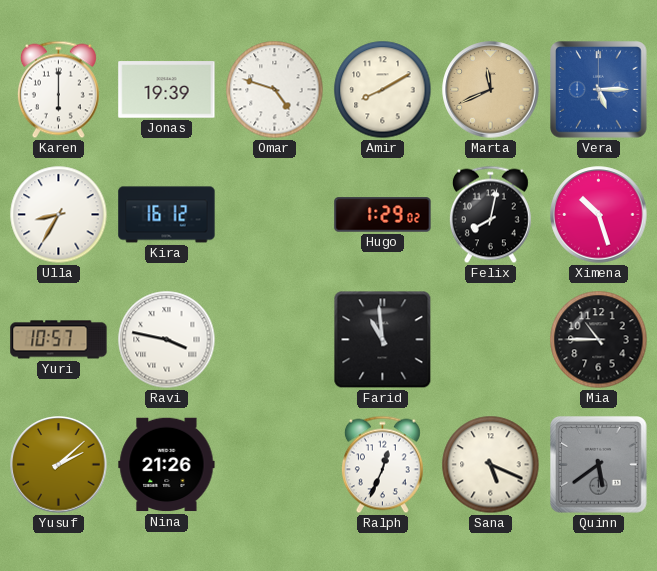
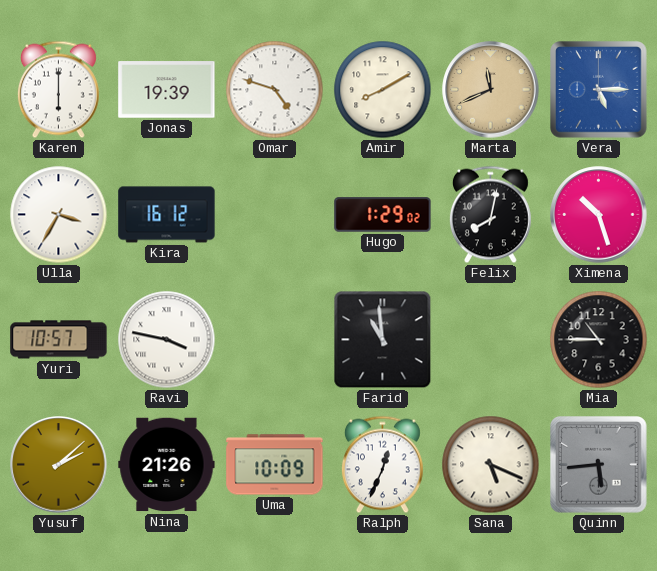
Ulla: 8:35 -> 3:35
Uma: none -> 10:09
Quinn: 5:39 -> 5:44
